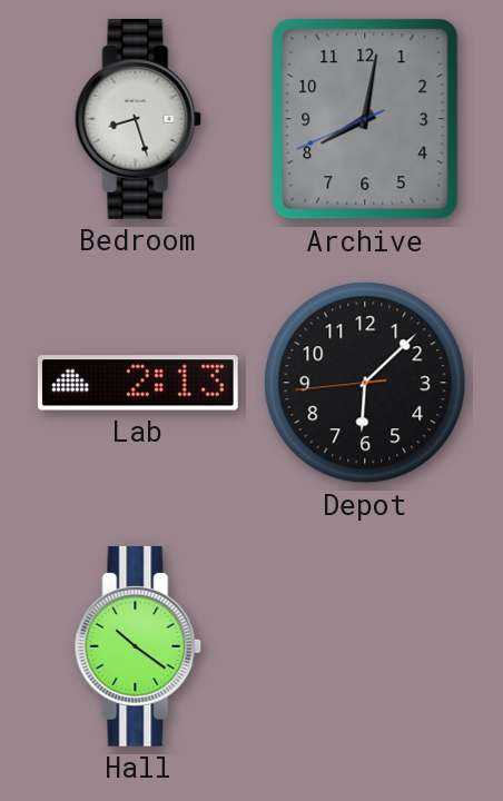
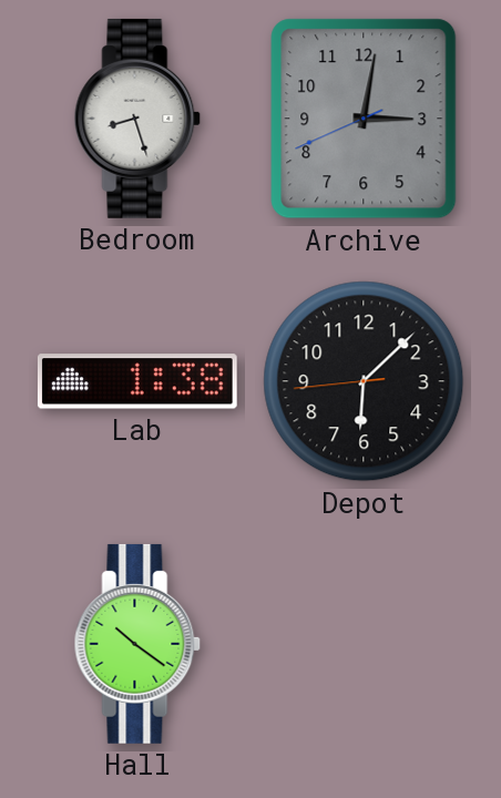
Archive: 8:01 -> 3:01
Lab: 2:13 -> 1:38
